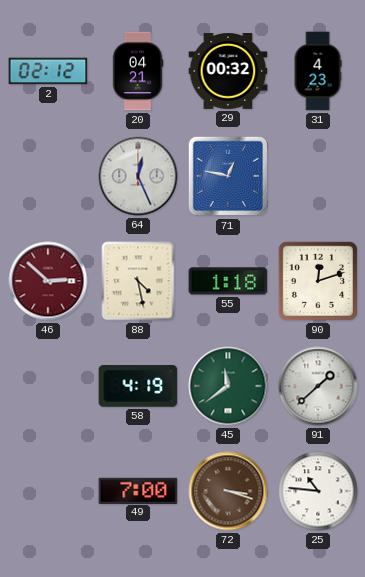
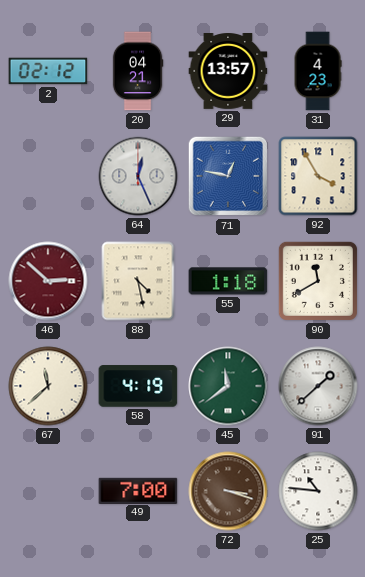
29: 00:32 -> 13:57
92: none -> 3:55
90: 12:12 -> 11:40
67: none -> 11:38
